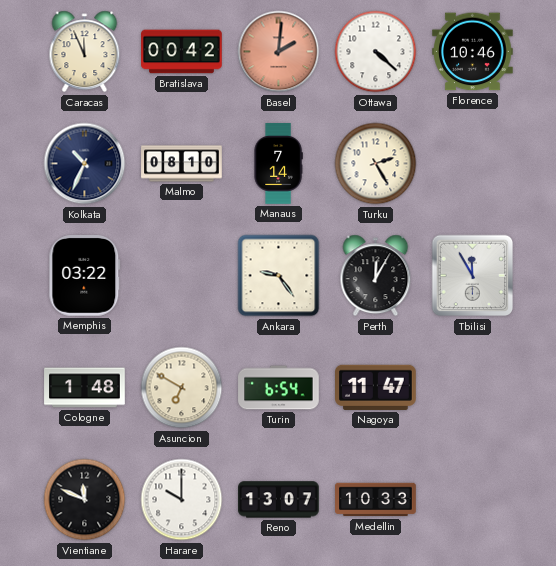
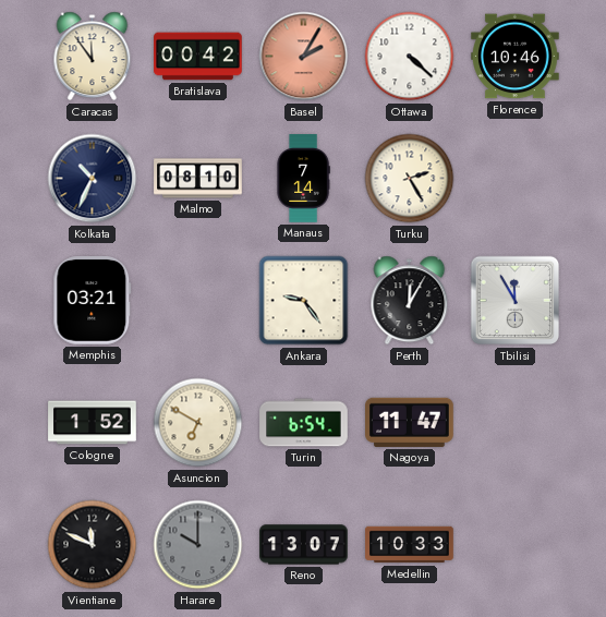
Caracas: 11:56 -> 11:54
Basel: 2:01 -> 2:05
Memphis: 03:22 -> 03:21
Cologne: 1:48 -> 1:52
Harare dial: white -> grey
